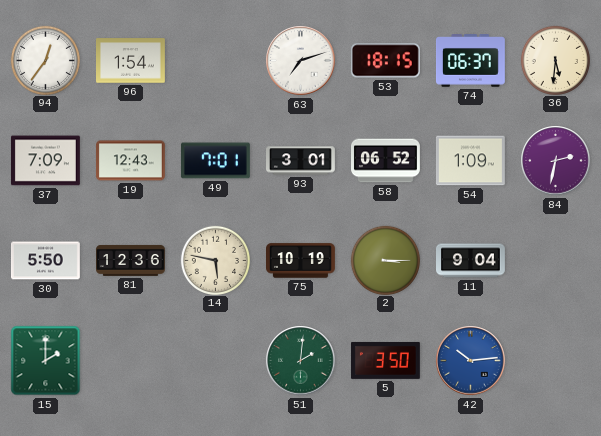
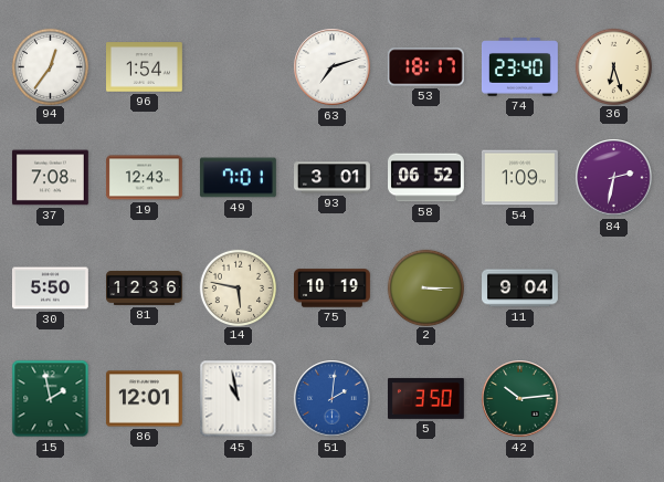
53: 18:15 -> 18:17
74: 06:37 -> 23:40
36: 5:31 -> 6:27
37: 7:09 -> 7:08
15: 2:00 -> 1:58
86: none -> 12:01
45: none -> 10:58
51 dial: green -> blue
42 dial: blue -> green
